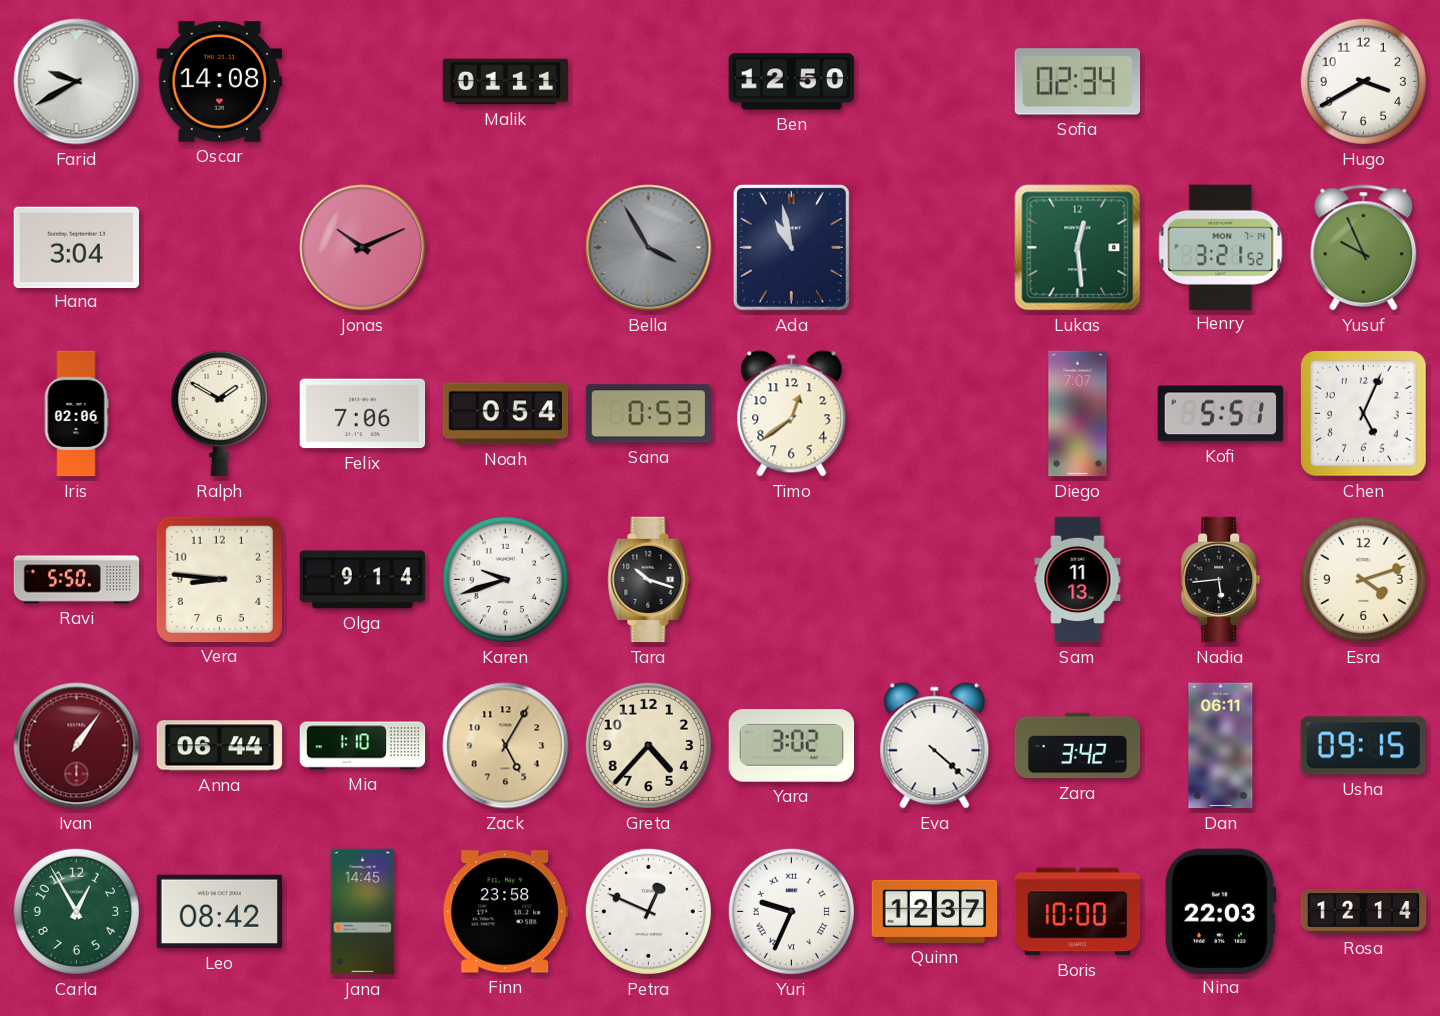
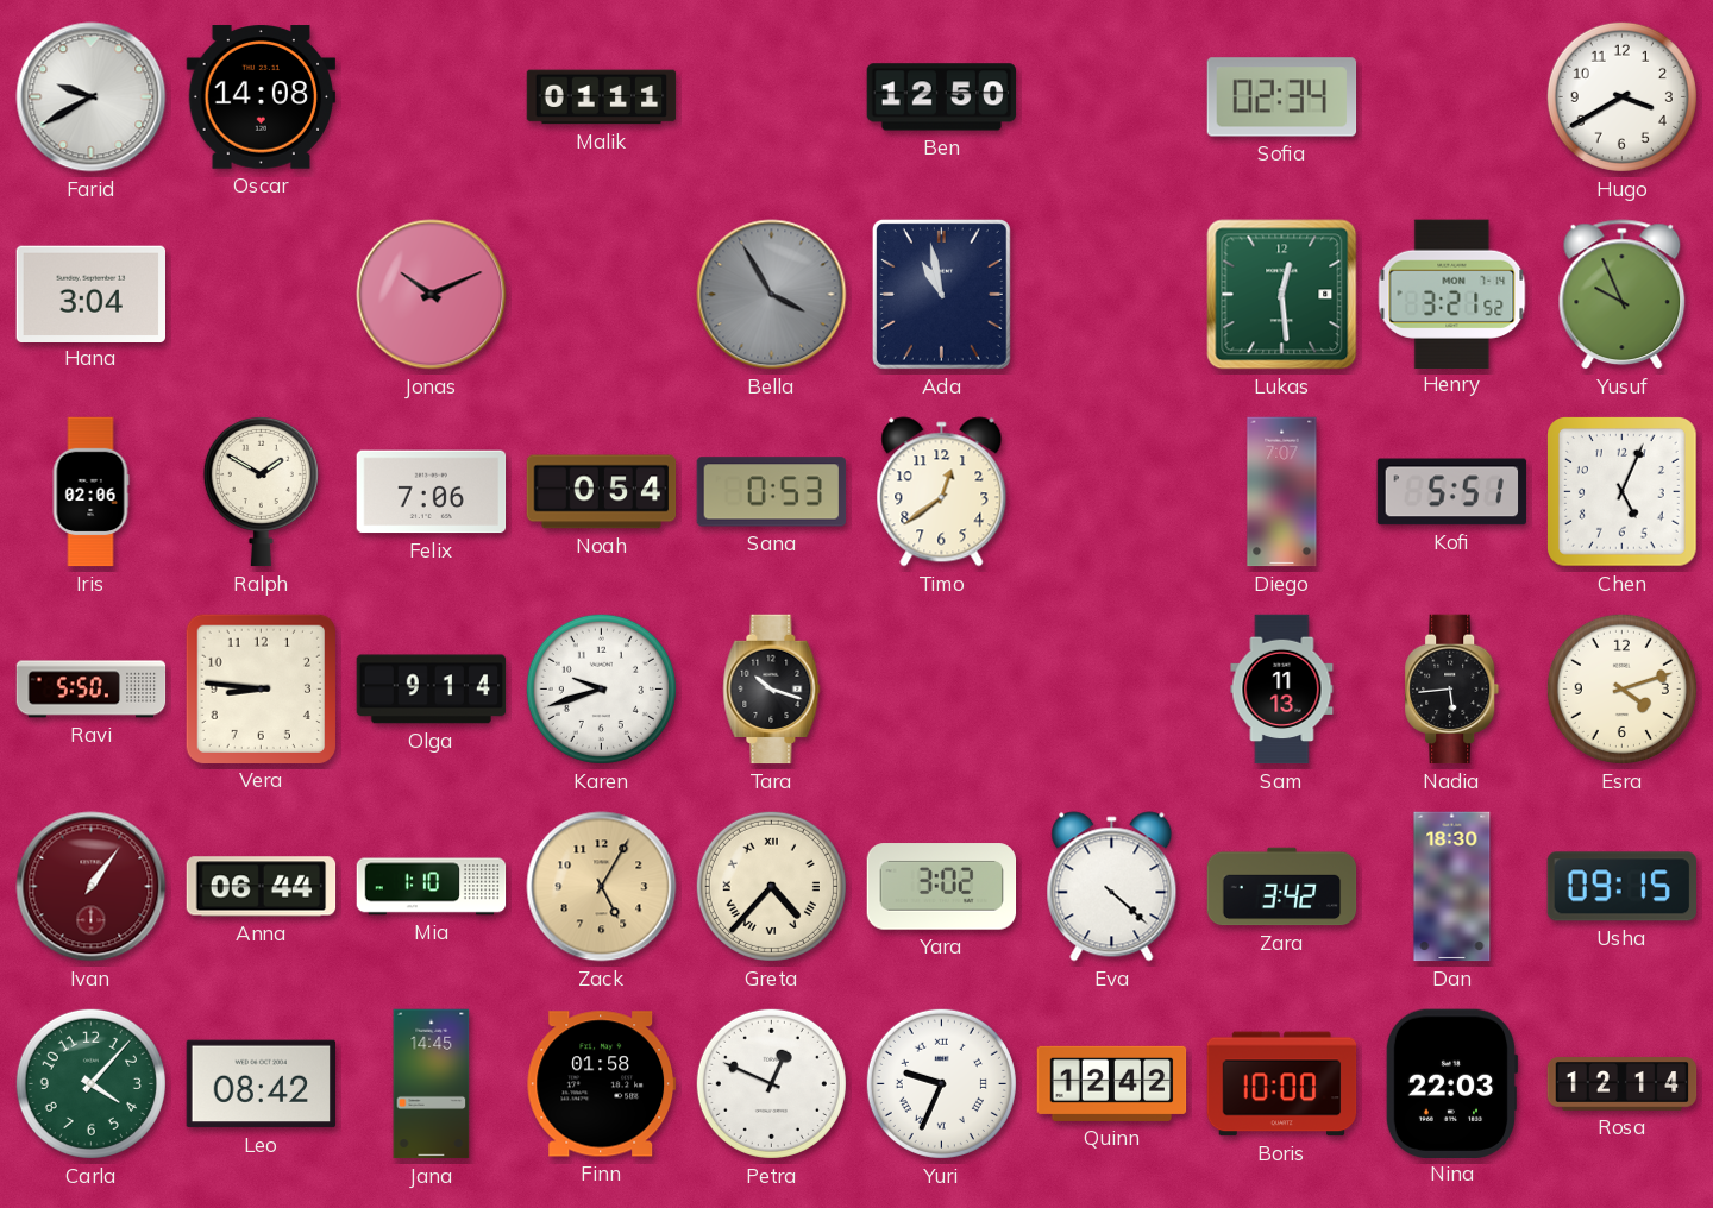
Greta numerals: Arabic -> Roman
Dan: 06:11 -> 18:30
Carla: 12:55 -> 4:07
Finn: 23:58 -> 01:58
Quinn: 12:37 -> 12:42
